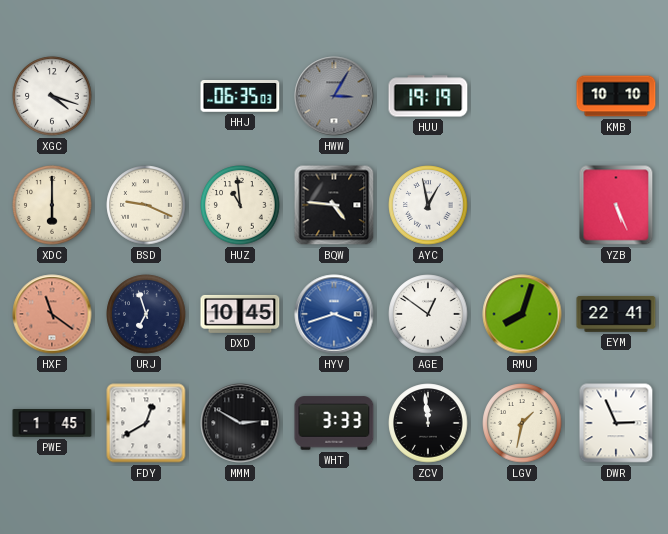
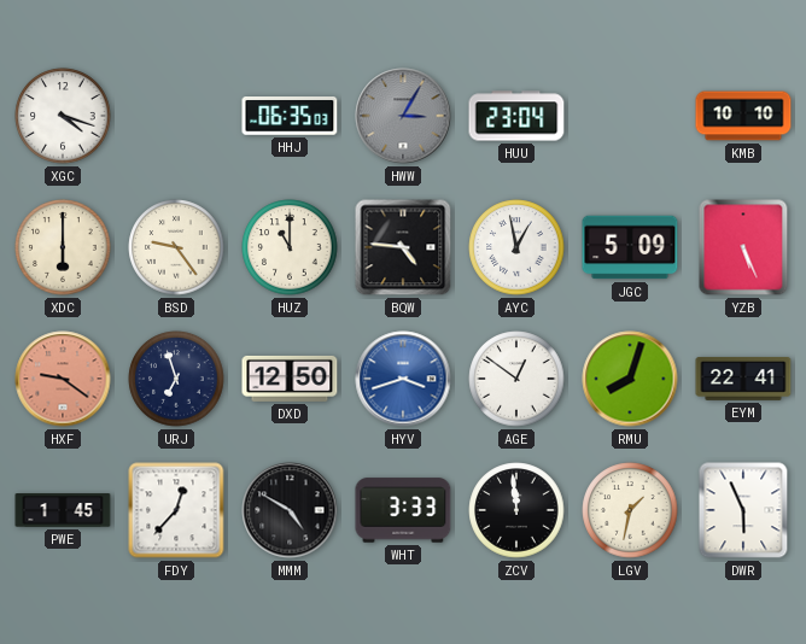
HUU: 19:19 -> 23:04
BSD: 9:19 -> 9:24
HUZ: 10:59 -> 11:00
JGC: none -> 5:09
HXF: 11:21 -> 9:21
DXD: 10:45 -> 12:50
FDY: 12:40 -> 12:37
MMM: 2:50 -> 4:50
DWR: 2:56 -> 5:56
